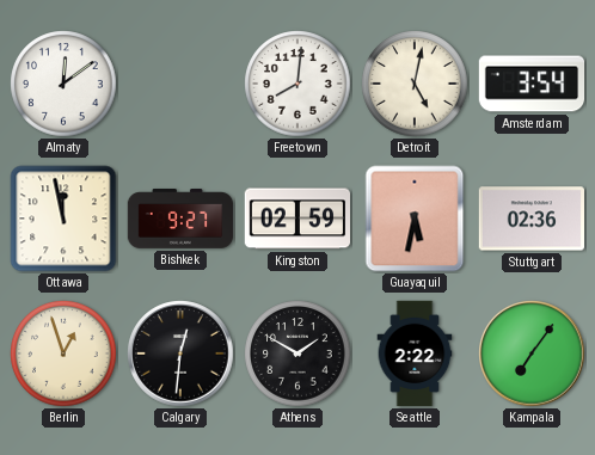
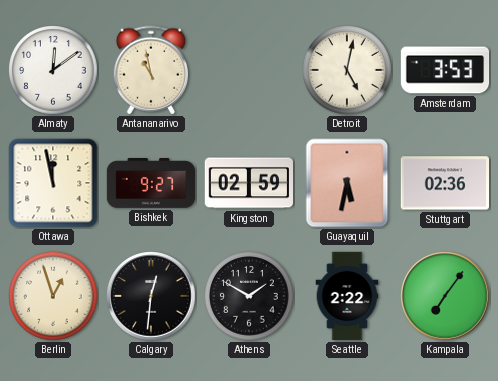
Antananarivo: none -> 10:58
Freetown: 8:01 -> none
Amsterdam: 3:54 -> 3:53
